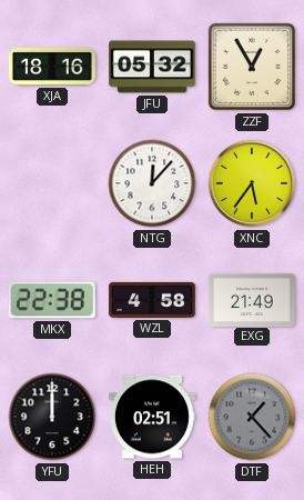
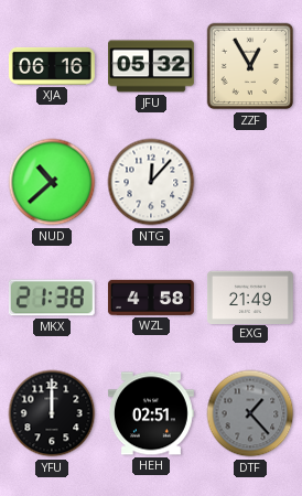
XJA: 18:16 -> 06:16
NUD: none -> 10:38
XNC: 5:36 -> none
MKX: 22:38 -> 21:38
